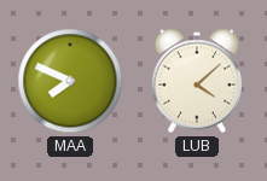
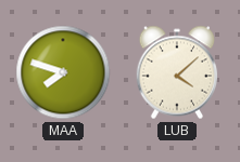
MAA: 7:49 -> 7:48
